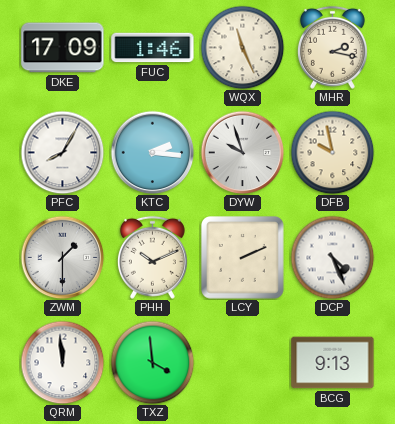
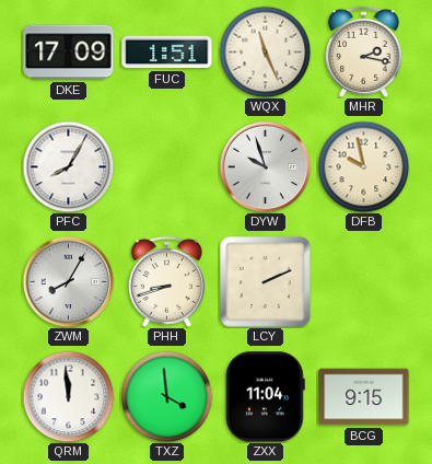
FUC: 1:46 -> 1:51
KTC: 2:16 -> none
ZWM: 1:30 -> 8:05
PHH: 10:11 -> 8:42
DCP: 4:26 -> none
ZXX: none -> 11:04
BCG: 9:13 -> 9:15
